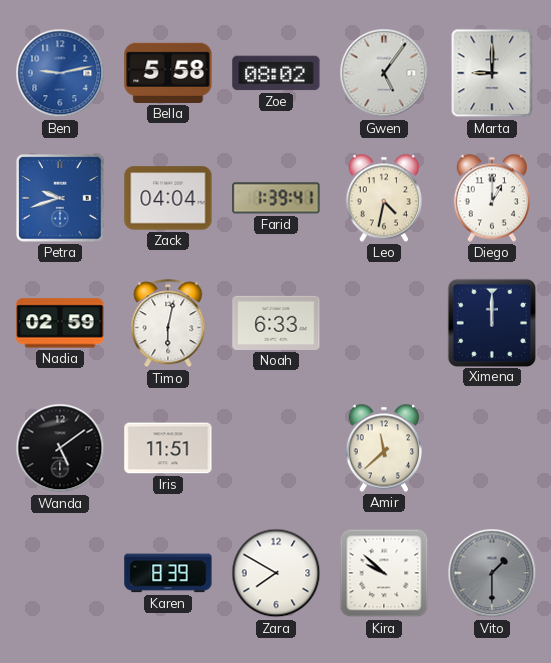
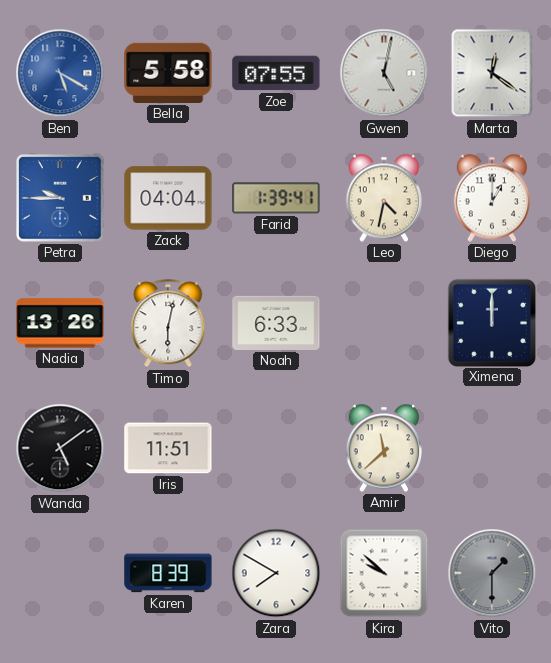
Ben: 9:13 -> 5:20
Zoe: 08:02 -> 07:55
Gwen: 5:06 -> 5:02
Marta: 9:00 -> 12:21
Petra: 9:42 -> 9:45
Nadia: 02:59 -> 13:26
